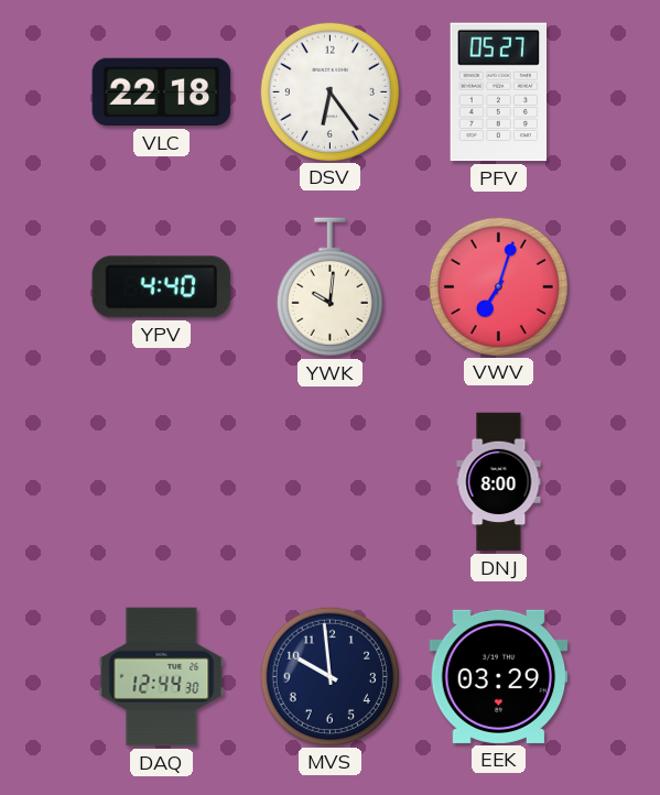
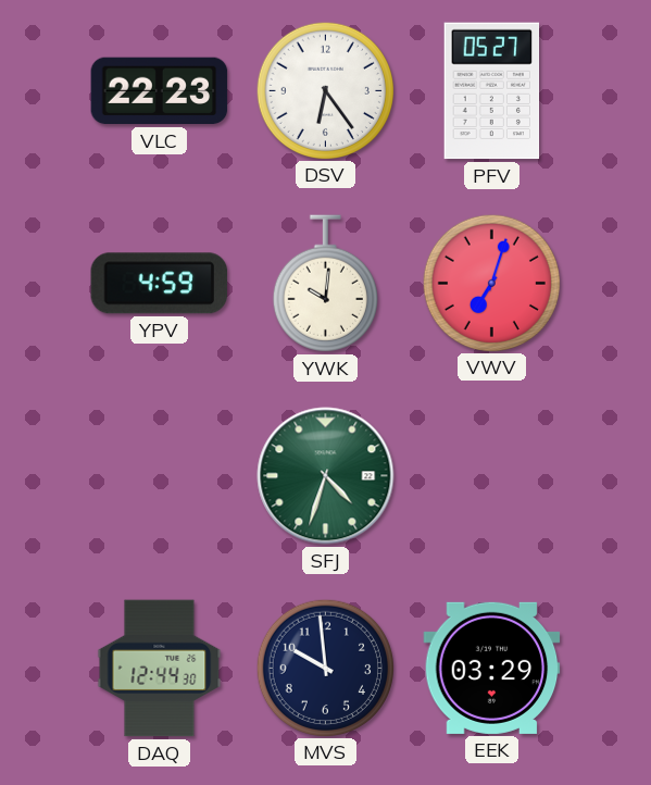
VLC: 22:18 -> 22:23
YPV: 4:40 -> 4:59
SFJ: none -> 4:33
DNJ: 8:00 -> none
